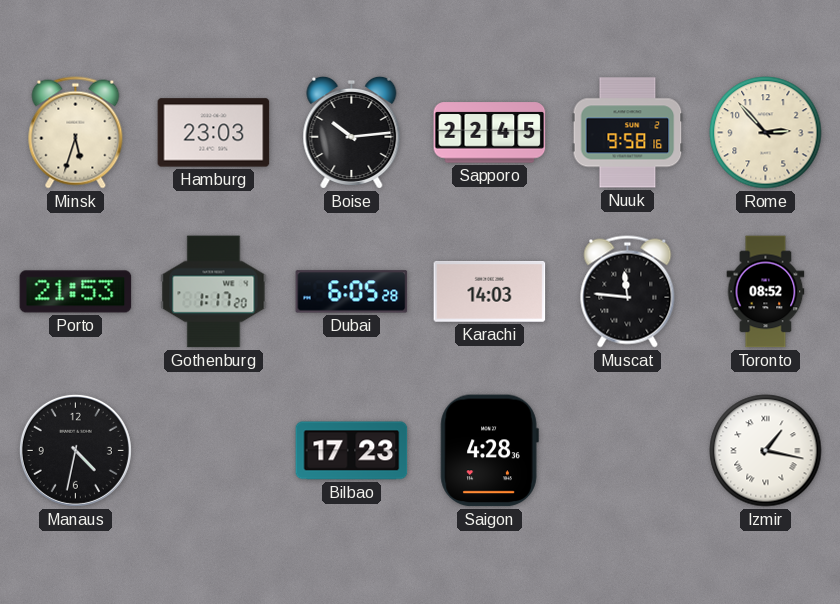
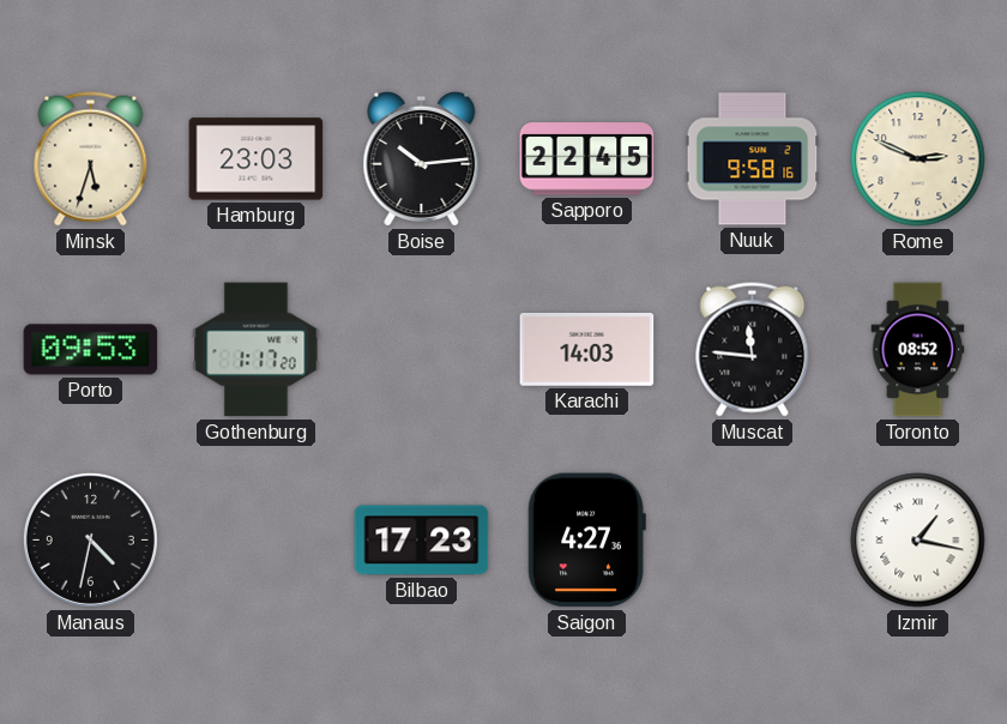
Rome: 2:53 -> 2:49
Porto: 21:53 -> 09:53
Dubai: 6:05 -> none
Saigon: 4:28 -> 4:27
